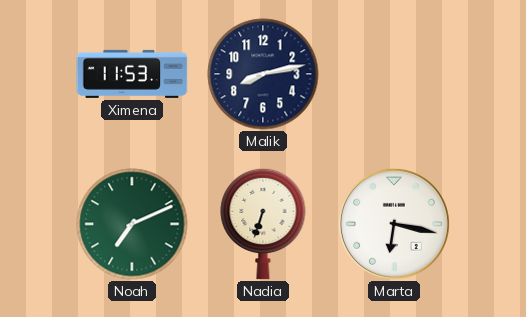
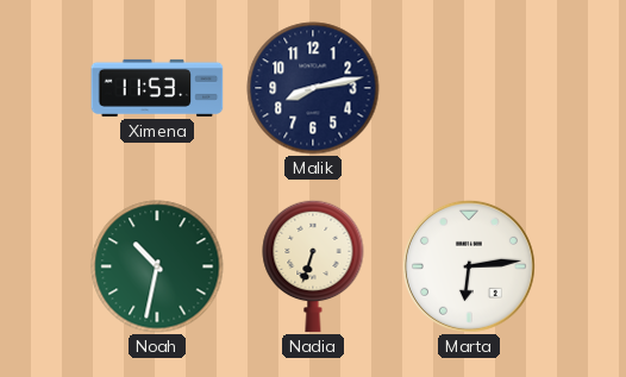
Noah: 7:11 -> 10:32
Marta: 6:17 -> 6:14
